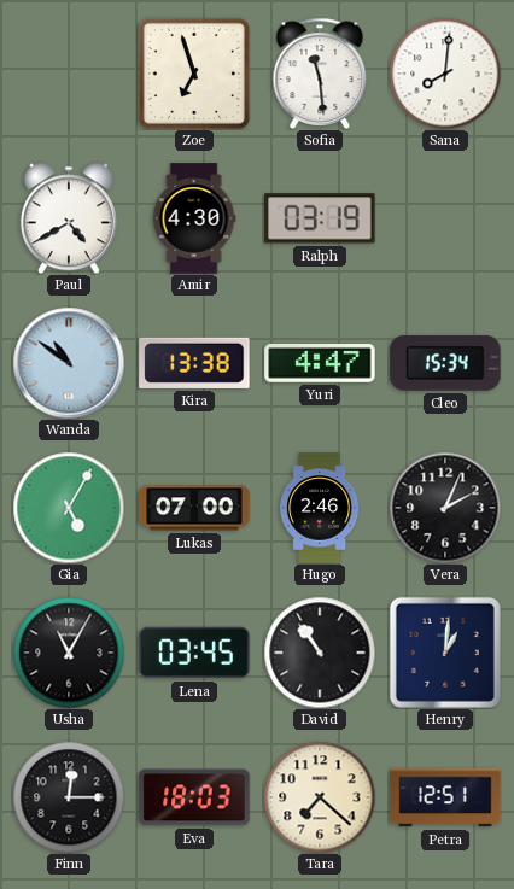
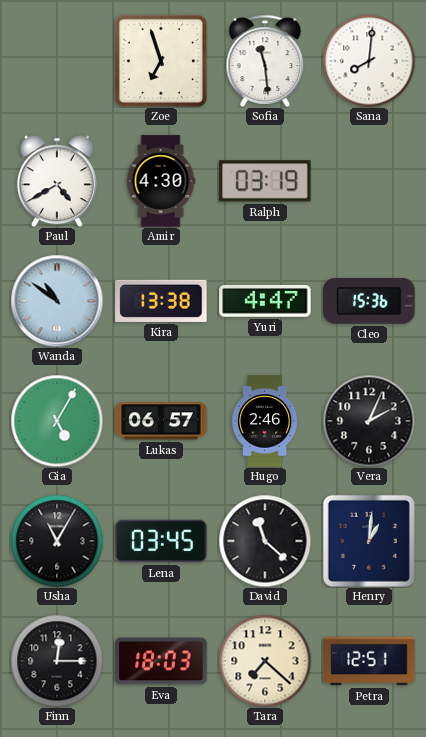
Cleo: 15:34 -> 15:36
Lukas: 07:00 -> 06:57
David: 10:54 -> 11:22
